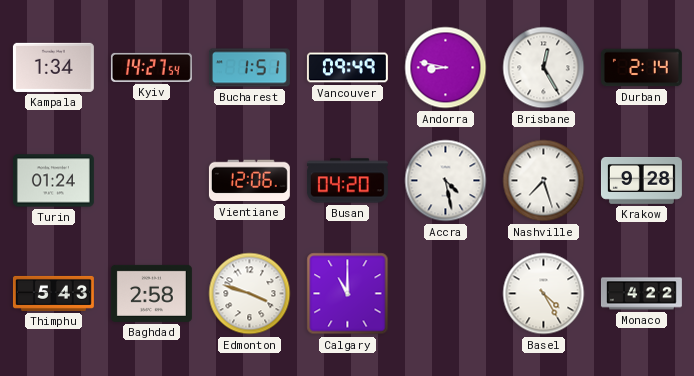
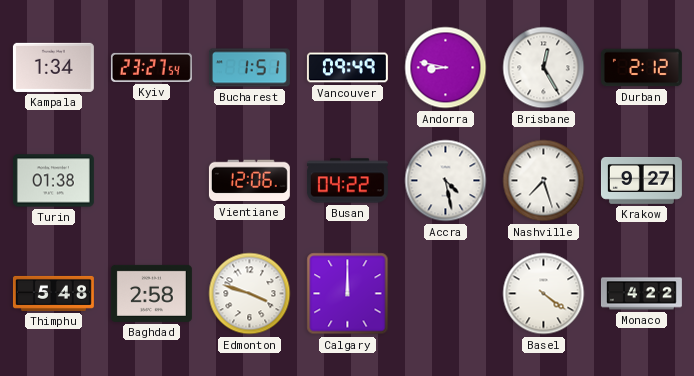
Kyiv: 14:27 -> 23:27
Durban: 2:14 -> 2:12
Turin: 01:24 -> 01:38
Busan: 04:20 -> 04:22
Krakow: 9:28 -> 9:27
Thimphu: 5:43 -> 5:48
Calgary: 11:00 -> 12:00
Basel: 4:25 -> 4:21
